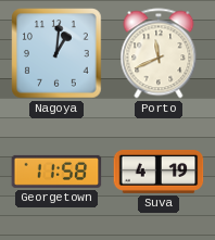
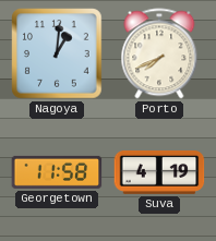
Porto: 11:41 -> 7:41
